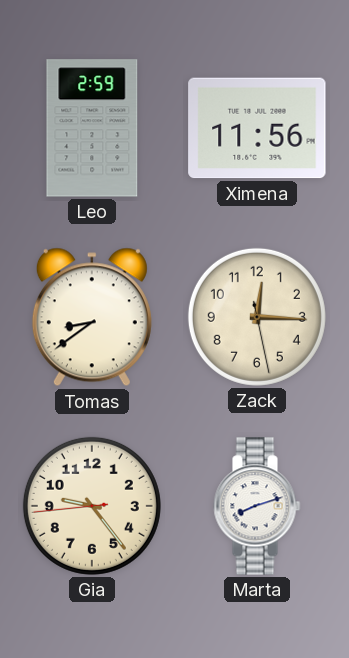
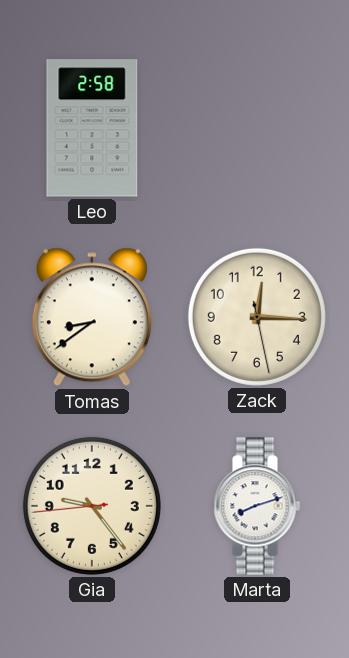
Leo: 2:59 -> 2:58
Ximena: 11:56 -> none
